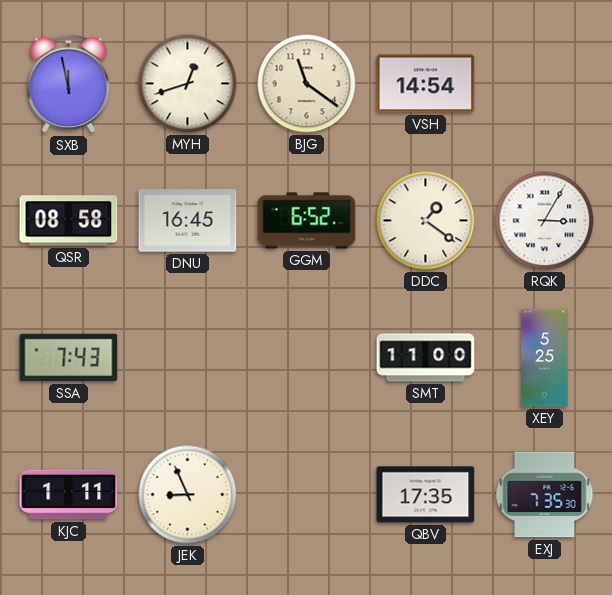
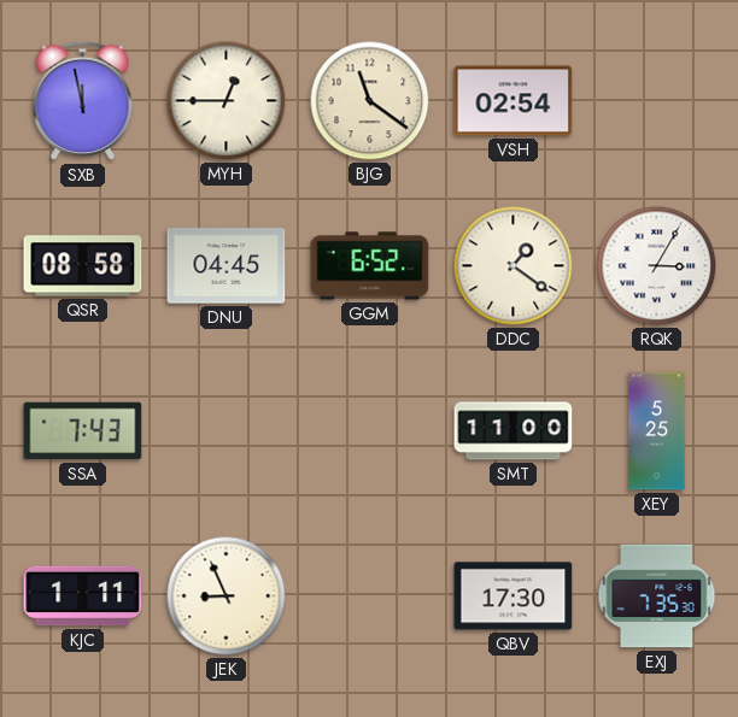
MYH: 12:42 -> 12:45
VSH: 14:54 -> 02:54
DNU: 16:45 -> 04:45
QBV: 17:35 -> 17:30
